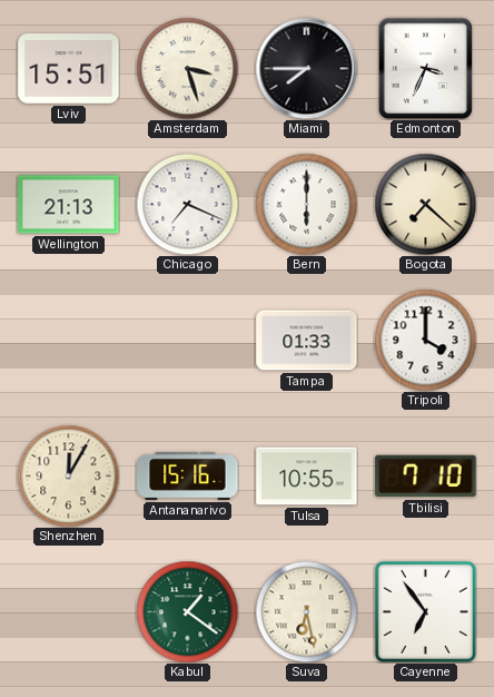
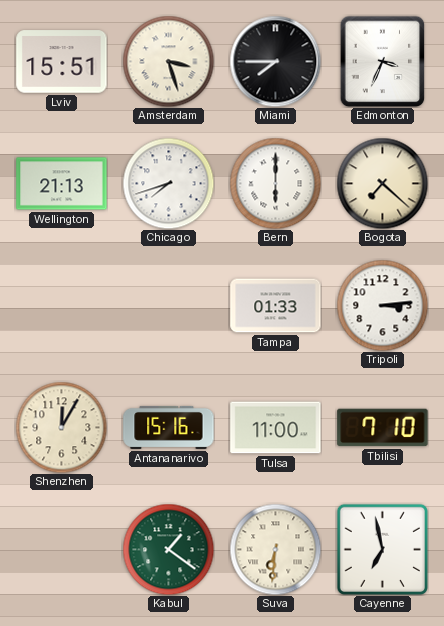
Chicago: 7:19 -> 7:42
Tripoli: 4:00 -> 3:14
Tulsa: 10:55 -> 11:00
Suva: 6:28 -> 6:31
Cayenne: 6:54 -> 6:58
